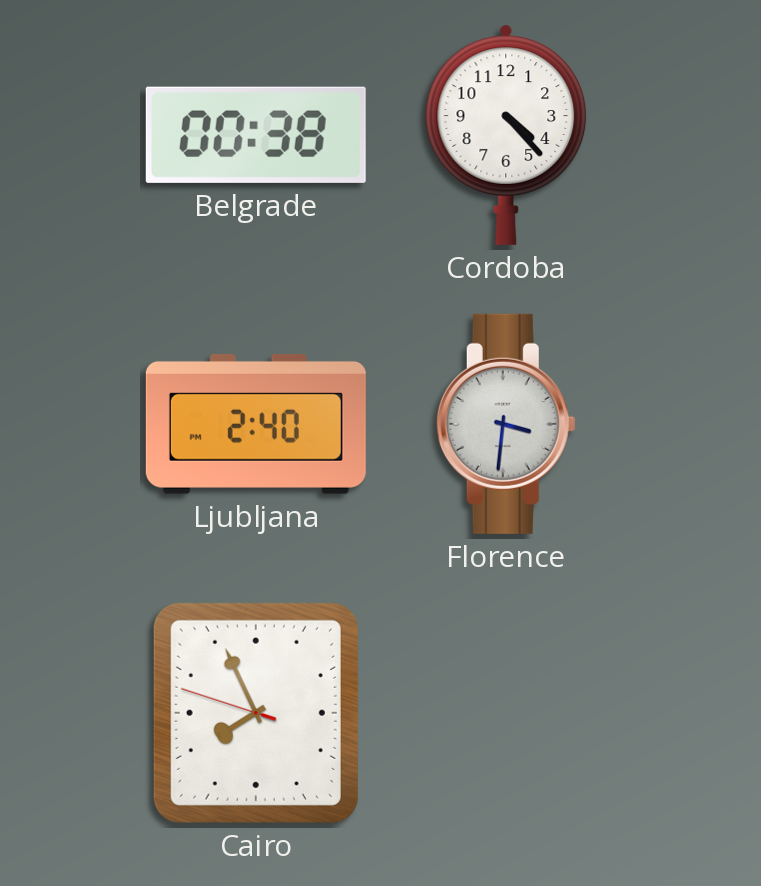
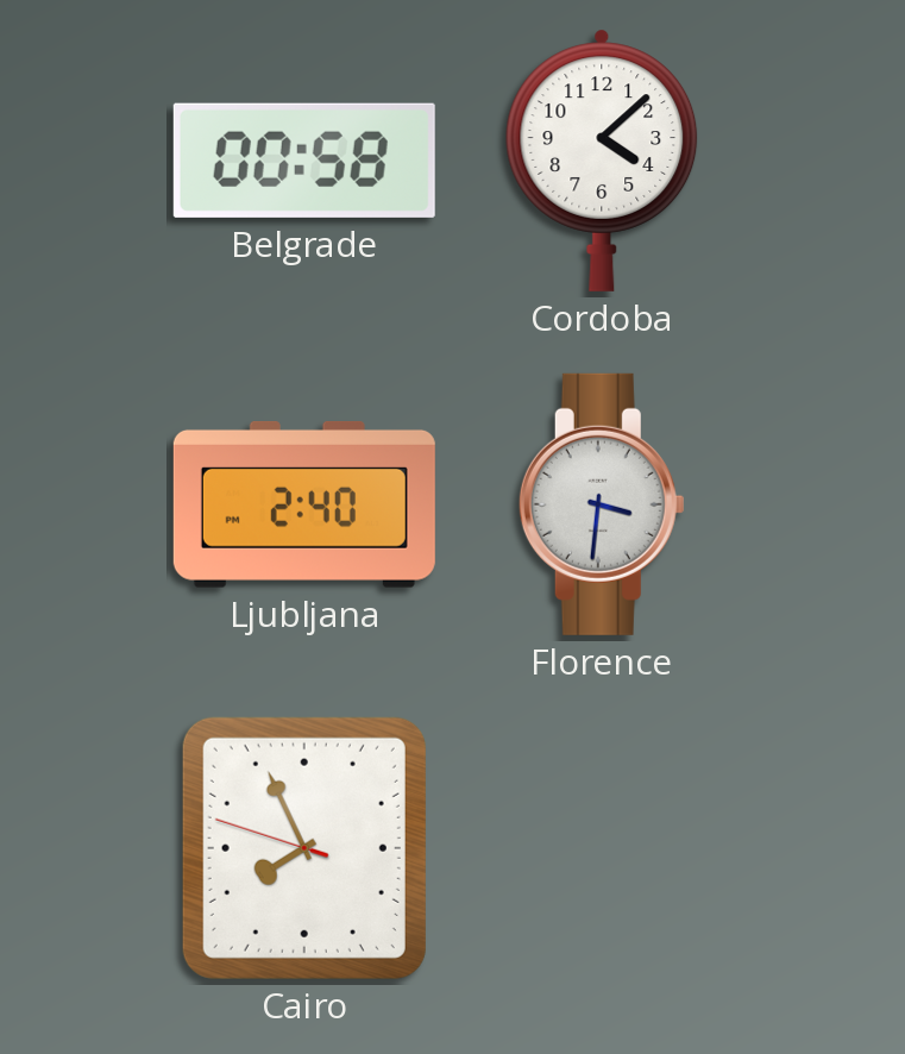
Belgrade: 00:38 -> 00:58
Cordoba: 4:23 -> 4:08
